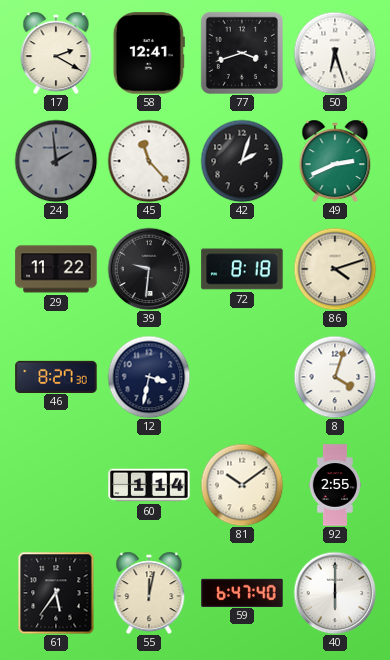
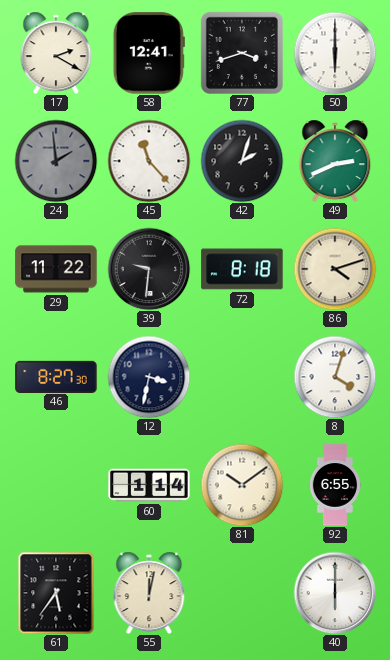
50: 6:27 -> 6:00
92: 2:55 -> 6:55
59: 6:47 -> none
